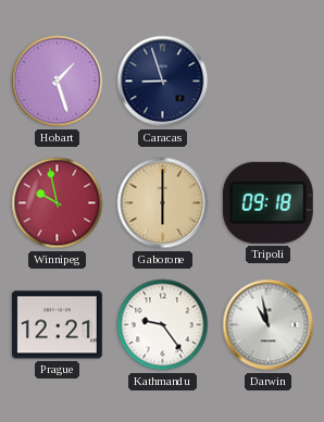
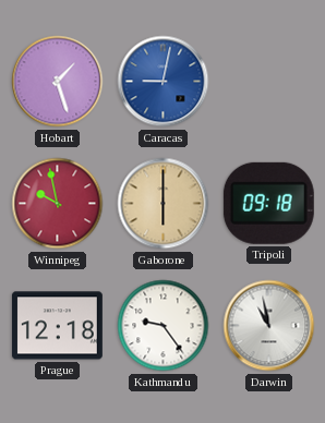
Caracas: 8:57 -> 9:02
Caracas dial: navy -> blue
Prague: 12:21 -> 12:18
